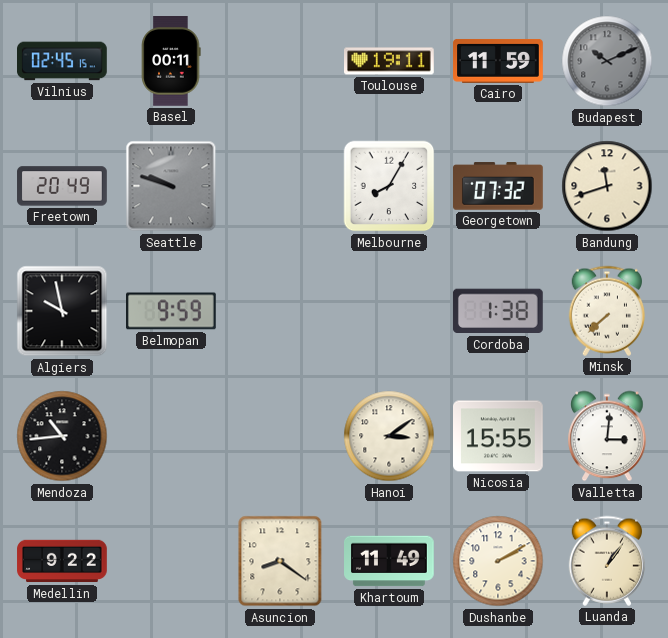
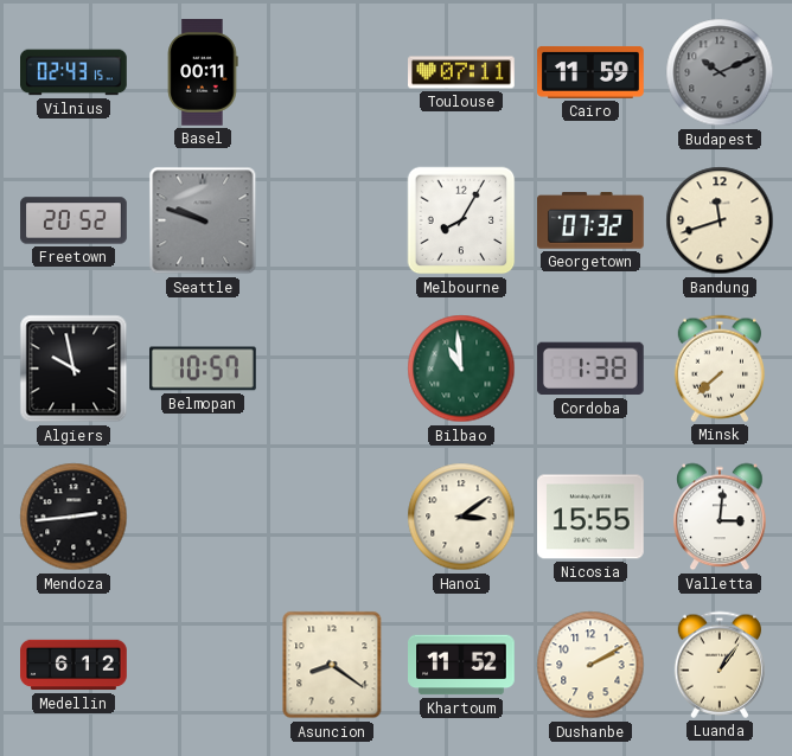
Vilnius: 02:45 -> 02:43
Toulouse: 19:11 -> 07:11
Freetown: 20:49 -> 20:52
Belmopan: 9:59 -> 10:57
Bilbao: none -> 10:59
Mendoza: 10:44 -> 2:44
Medellin: 9:22 -> 6:12
Khartoum: 11:49 -> 11:52
